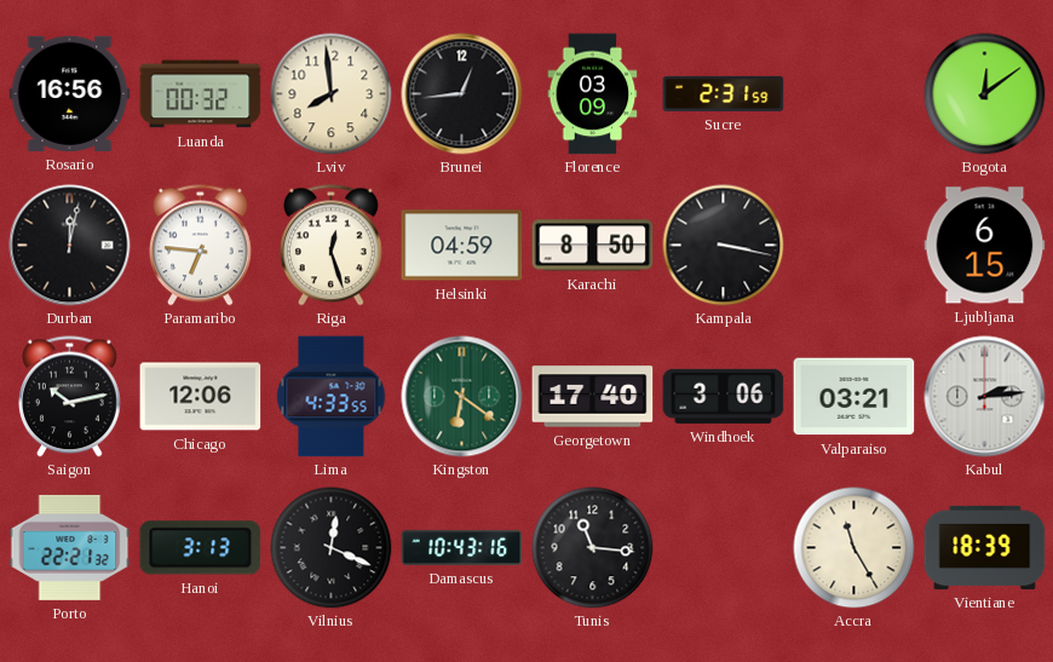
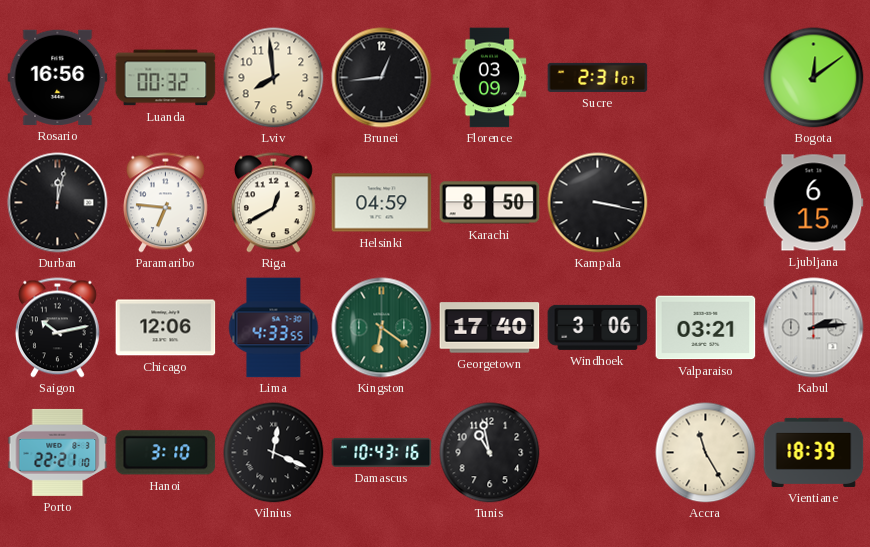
Sucre: 2:31:59 -> 2:31:07
Riga: 12:27 -> 12:40
Porto: 22:21:32 -> 22:21:10
Hanoi: 3:13 -> 3:10
Tunis: 11:16 -> 10:58
